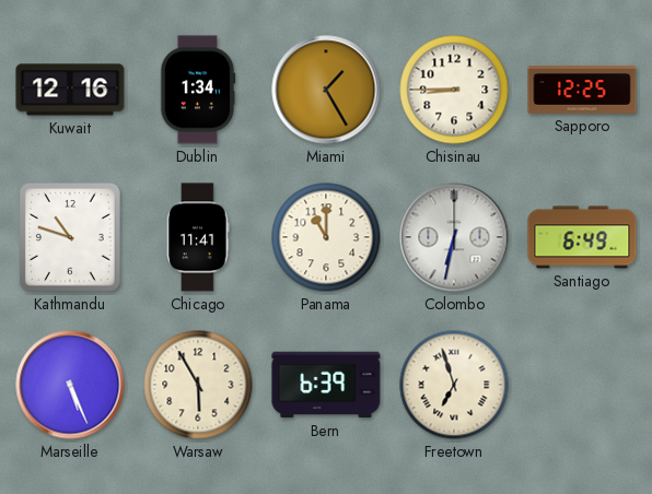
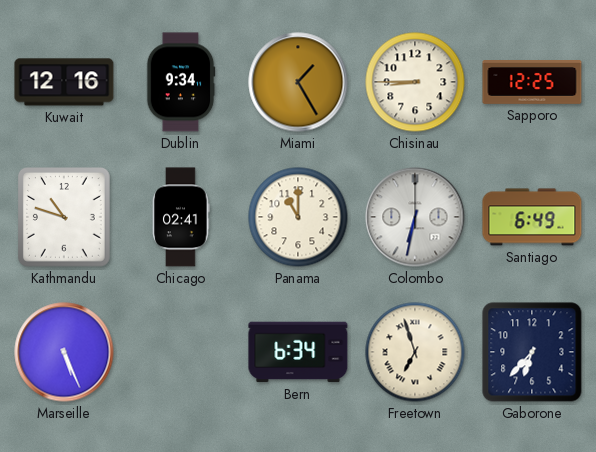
Dublin: 1:34 -> 9:34
Chicago: 11:41 -> 02:41
Warsaw: 5:55 -> none
Bern: 6:39 -> 6:34
Gaborone: none -> 6:37
